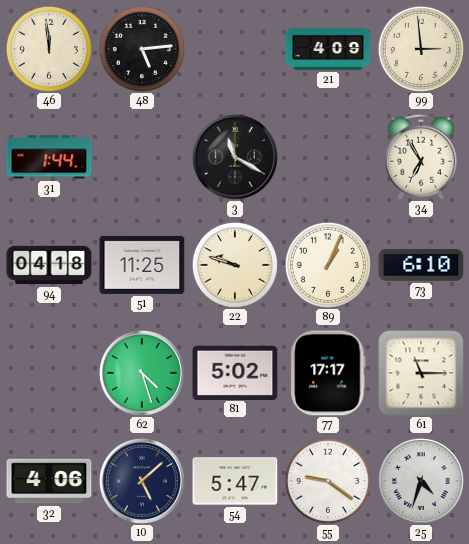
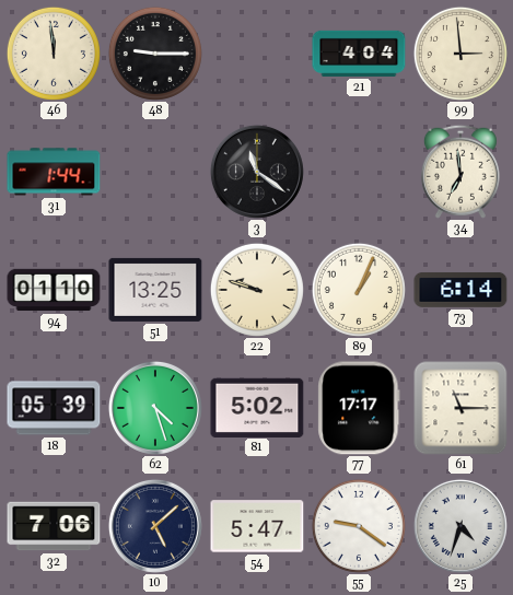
48: 5:14 -> 9:15
21: 4:09 -> 4:04
3: 11:20 -> 11:21
34: 6:55 -> 6:59
94: 04:18 -> 01:10
51: 11:25 -> 13:25
73: 6:10 -> 6:14
18: none -> 05:39
32: 4:06 -> 7:06
